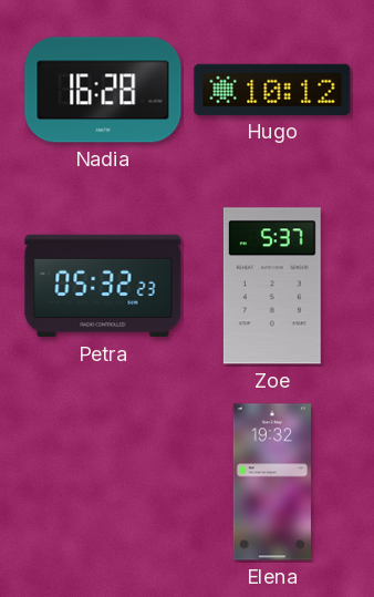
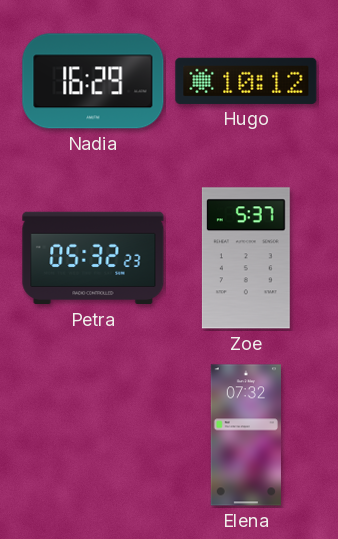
Nadia: 16:28 -> 16:29
Elena: 19:32 -> 07:32
